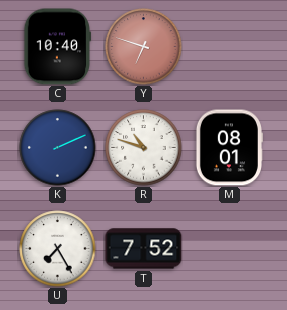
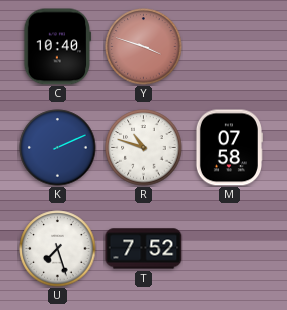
Y: 6:48 -> 3:48
M: 08:01 -> 07:58
U: 7:25 -> 7:27
